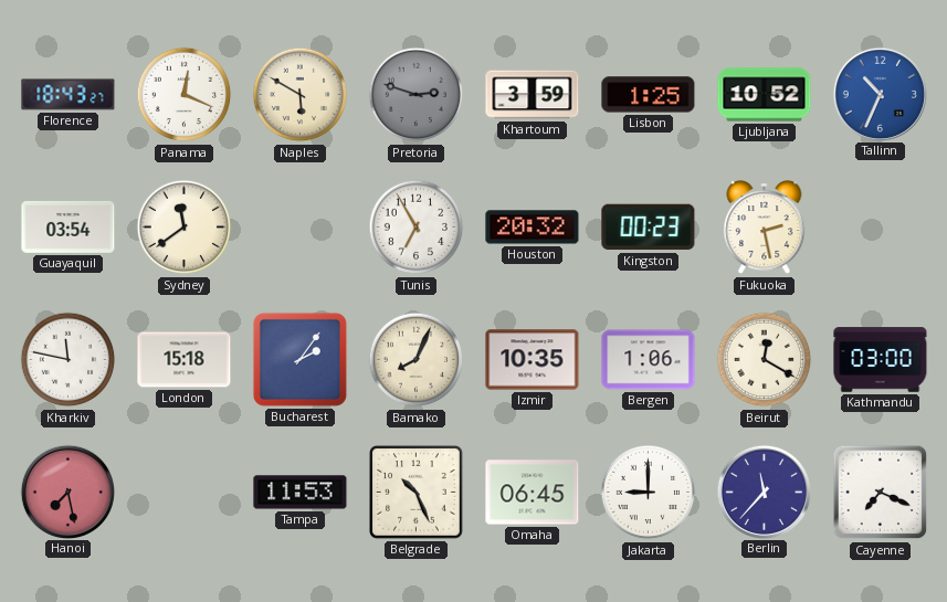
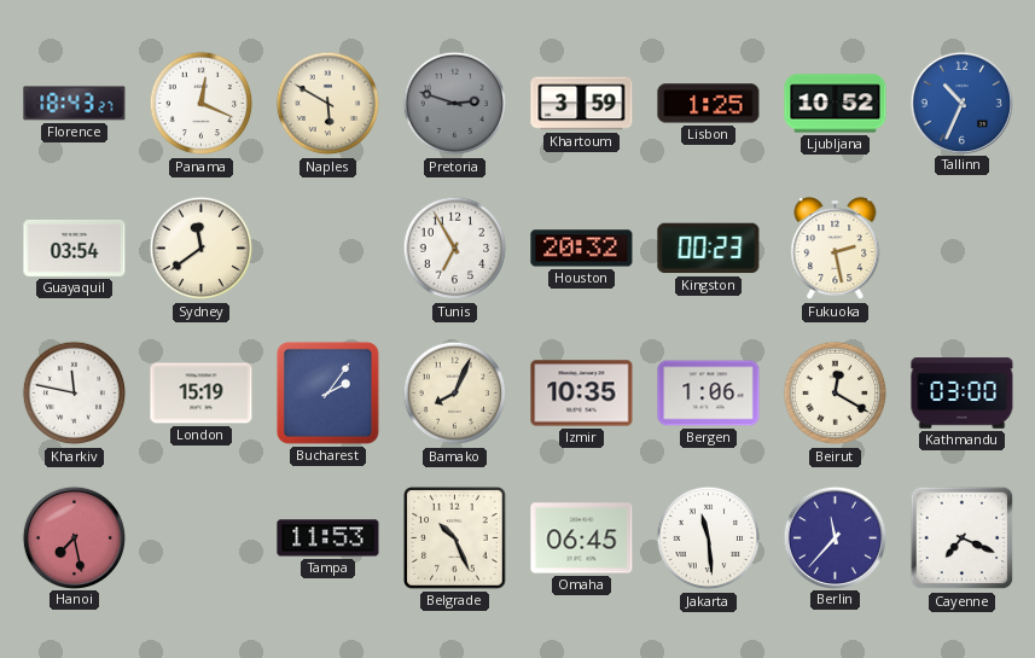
London: 15:18 -> 15:19
Jakarta: 9:00 -> 11:29
